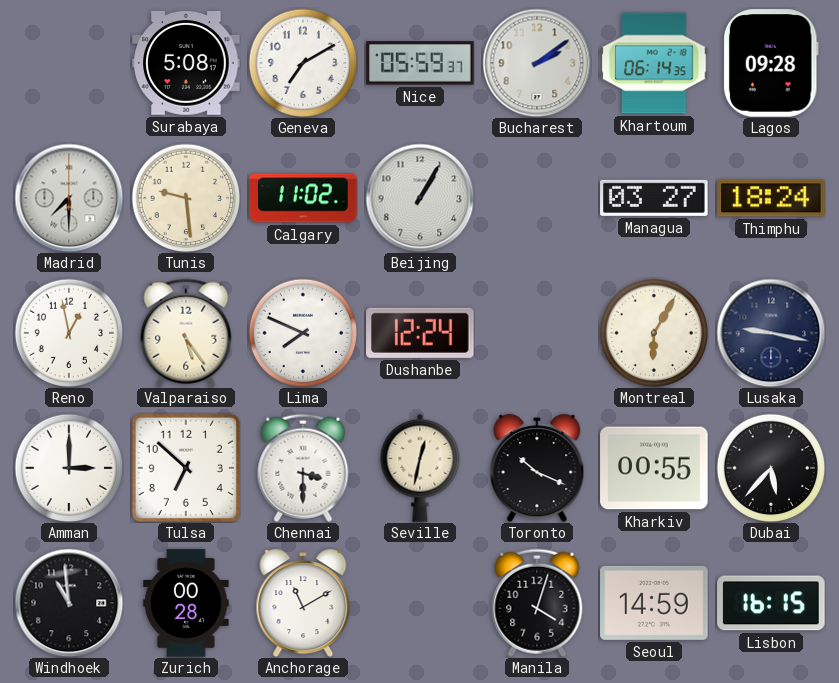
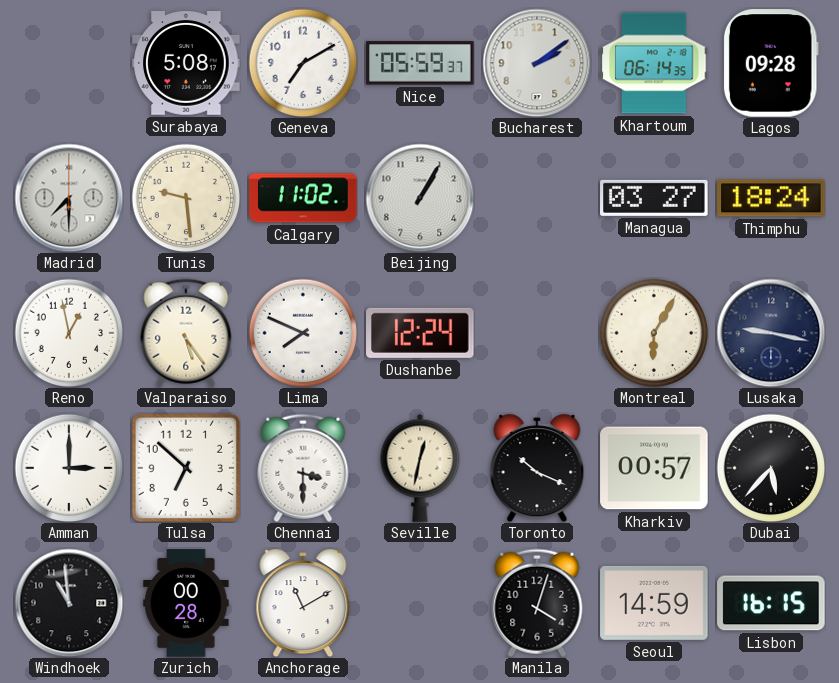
Kharkiv: 00:55 -> 00:57
